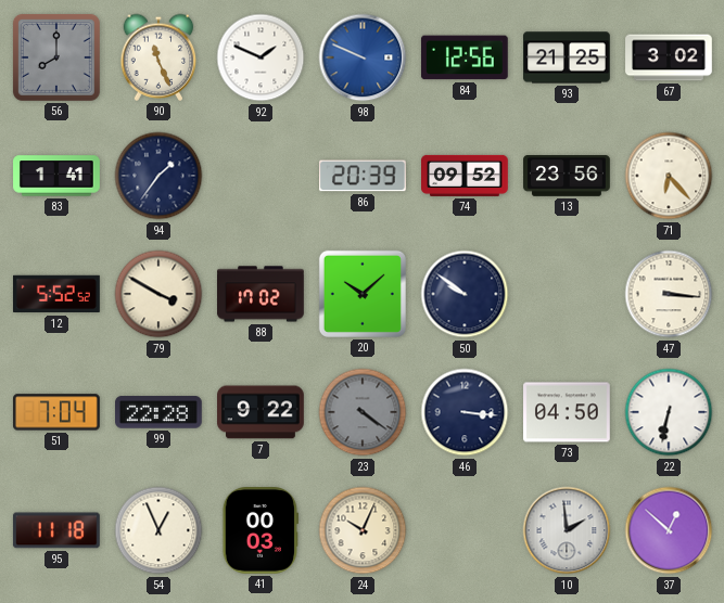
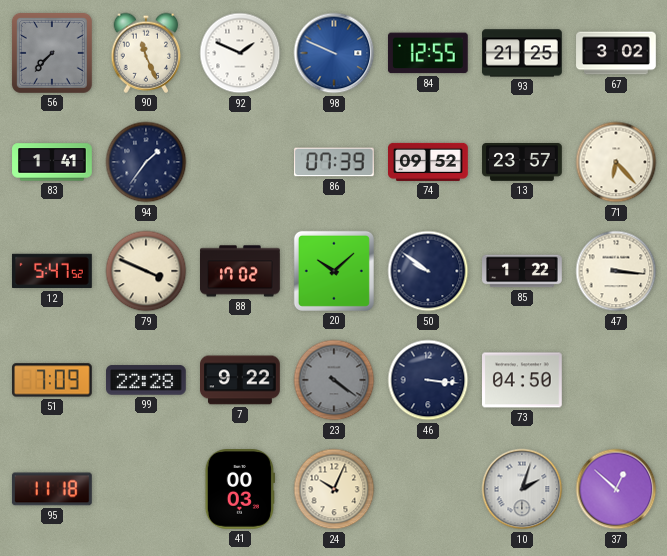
56: 8:00 -> 7:37
84: 12:56 -> 12:55
86: 20:39 -> 07:39
13: 23:56 -> 23:57
12: 5:52 -> 5:47
79: 3:50 -> 3:49
85: none -> 1:22
51: 7:04 -> 7:09
22: 6:32 -> none
54: 12:56 -> none
10: 1:59 -> 2:03
